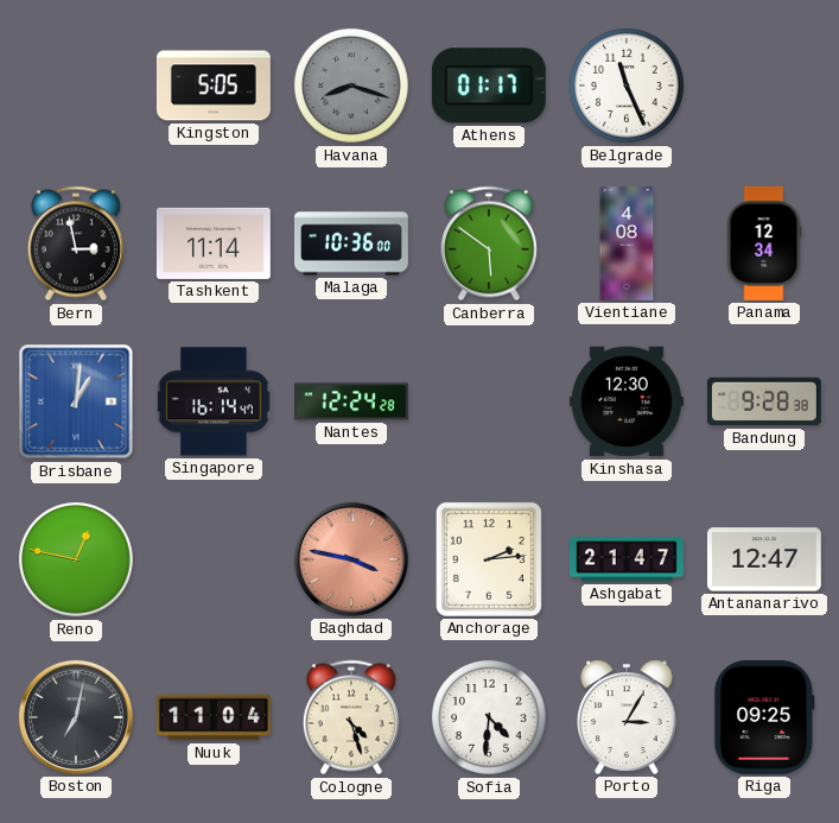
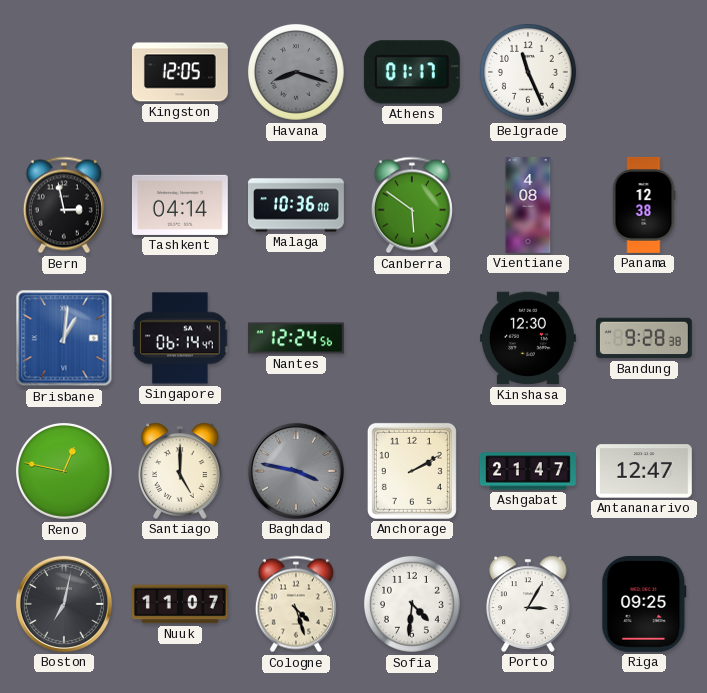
Kingston: 5:05 -> 12:05
Tashkent: 11:14 -> 04:14
Panama: 12:34 -> 12:38
Singapore: 16:14 -> 06:14
Nantes: 12:24:28 -> 12:24:56
Santiago: none -> 5:00
Baghdad dial: salmon -> grey
Anchorage: 2:14 -> 2:10
Nuuk: 11:04 -> 11:07
